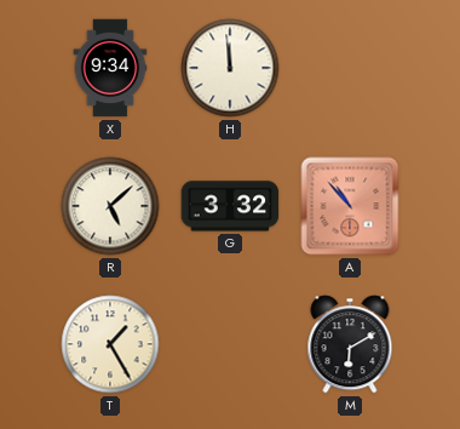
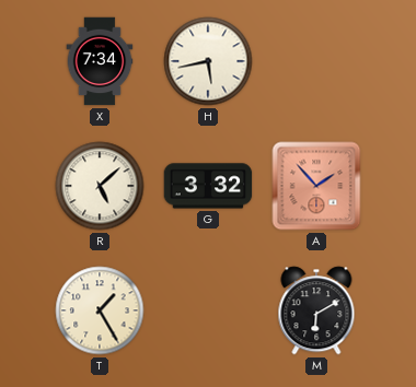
X: 9:34 -> 7:34
H: 11:59 -> 5:43
A: 10:53 -> 1:53
